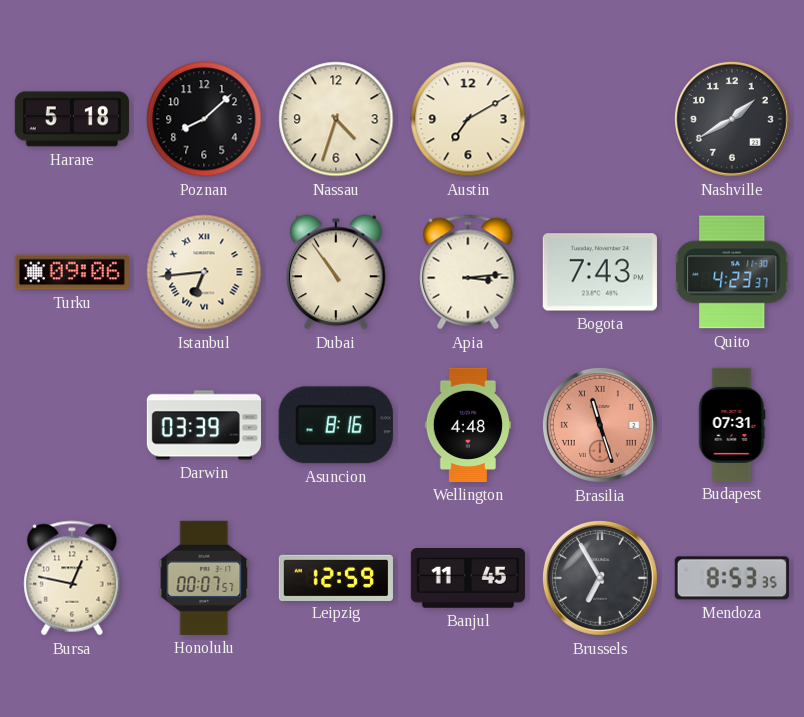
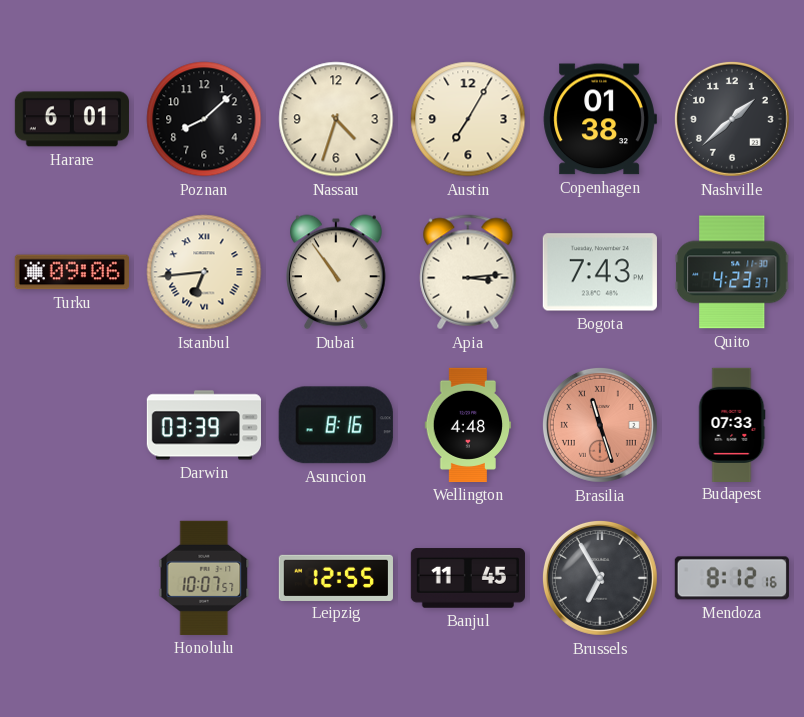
Harare: 5:18 -> 6:01
Austin: 7:10 -> 7:05
Copenhagen: none -> 01:38
Nashville: 1:40 -> 1:38
Budapest: 07:31 -> 07:33
Bursa: 12:47 -> none
Honolulu: 00:07 -> 10:07
Leipzig: 12:59 -> 12:55
Mendoza: 8:53 -> 8:12
